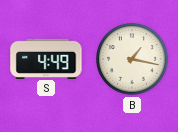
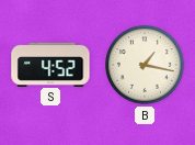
S: 4:49 -> 4:52
